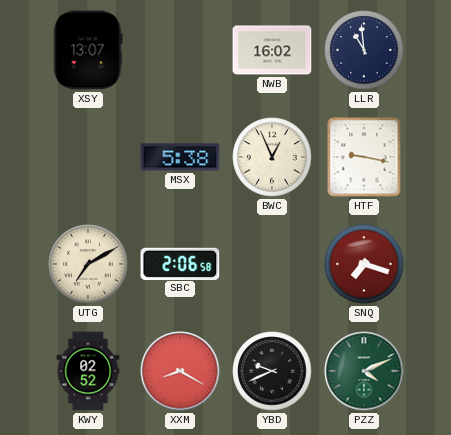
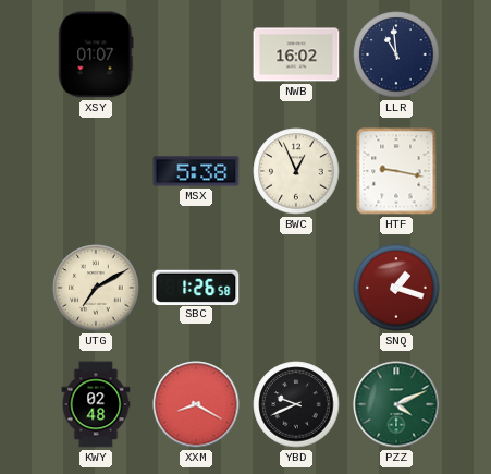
XSY: 13:07 -> 01:07
SBC: 2:06 -> 1:26
SNQ: 7:18 -> 1:18
KWY: 02:52 -> 02:48
